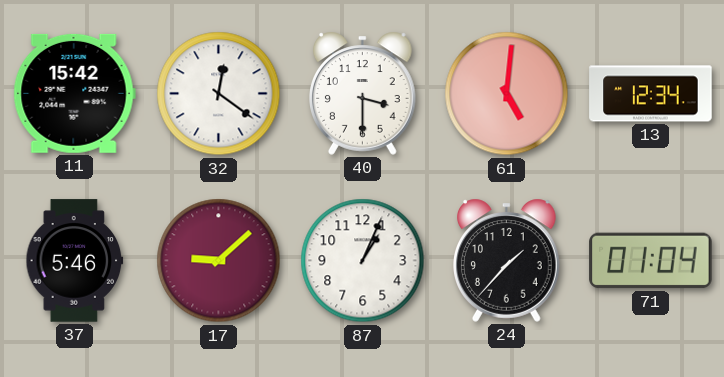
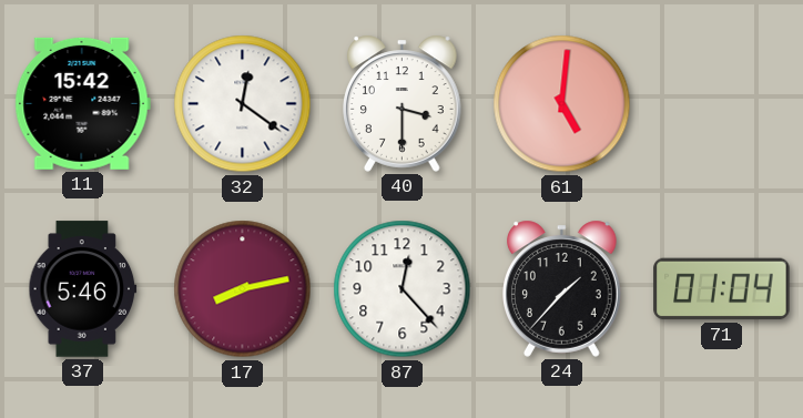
13: 12:34 -> none
17: 9:08 -> 8:13
87: 1:04 -> 12:23
